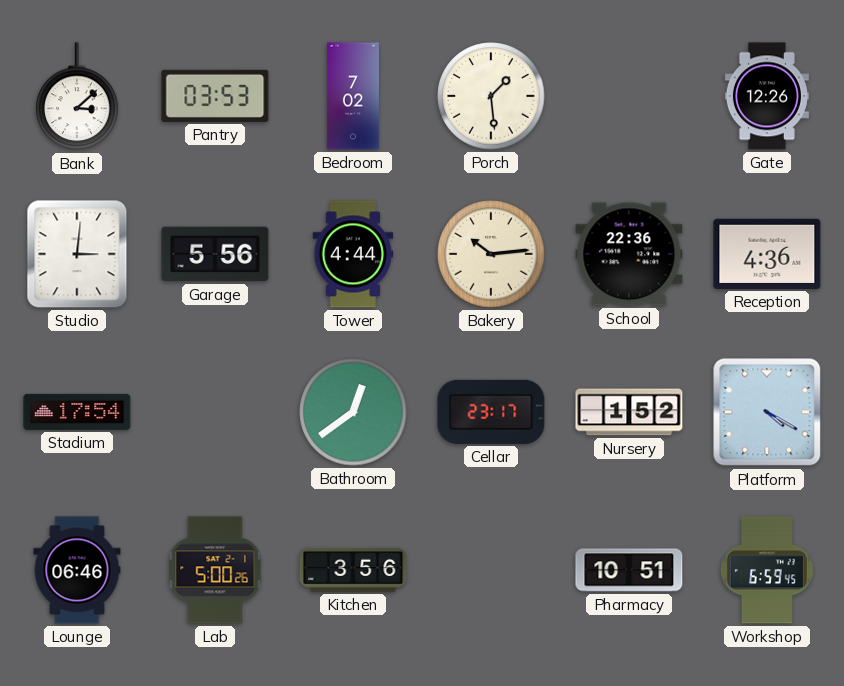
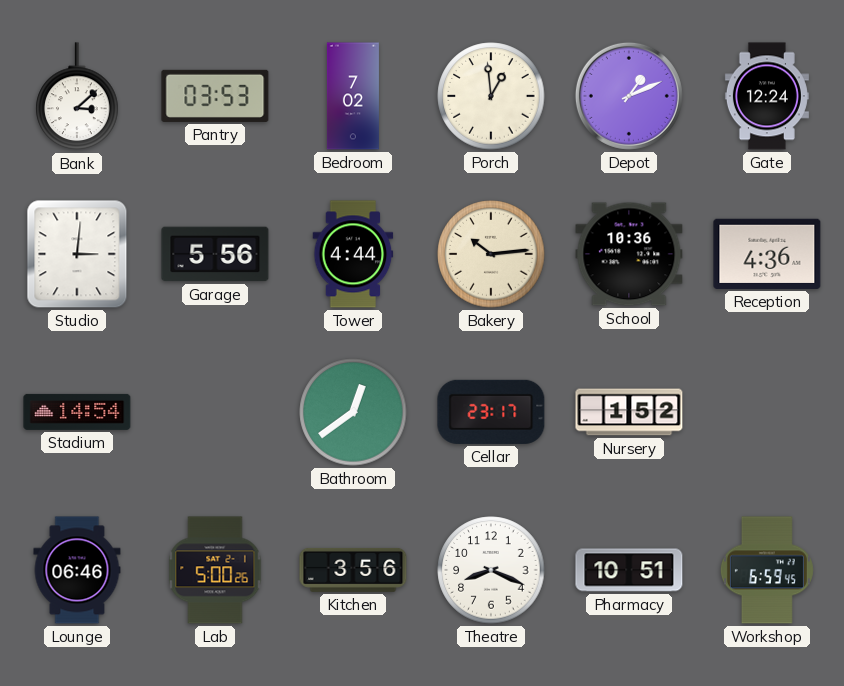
Porch: 1:29 -> 12:59
Depot: none -> 1:11
Gate: 12:26 -> 12:24
School: 22:36 -> 10:36
Stadium: 17:54 -> 14:54
Platform: 4:20 -> none
Theatre: none -> 8:19
